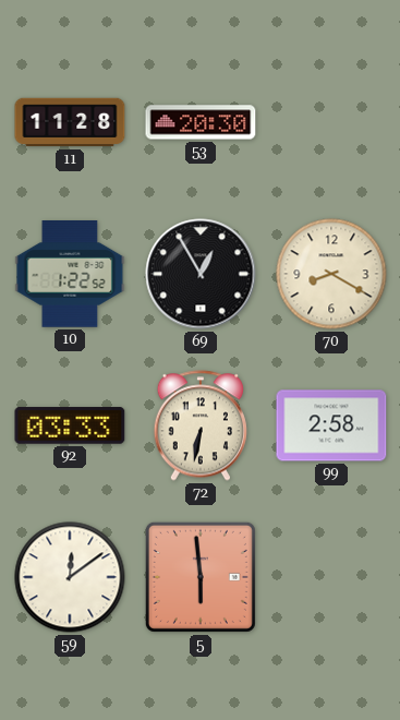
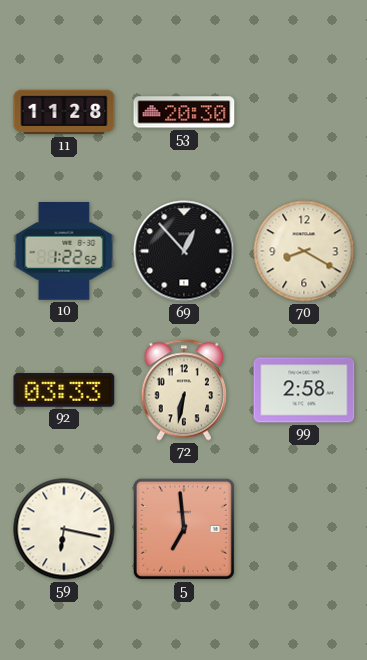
69: 12:55 -> 12:53
59: 12:09 -> 6:17
5: 5:59 -> 6:59
